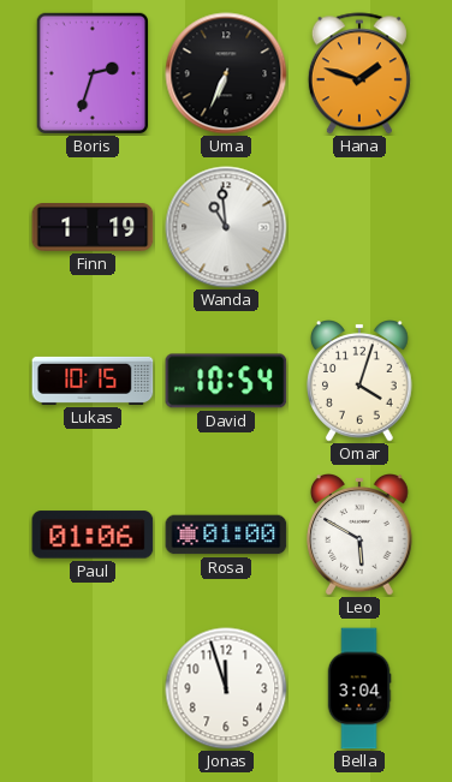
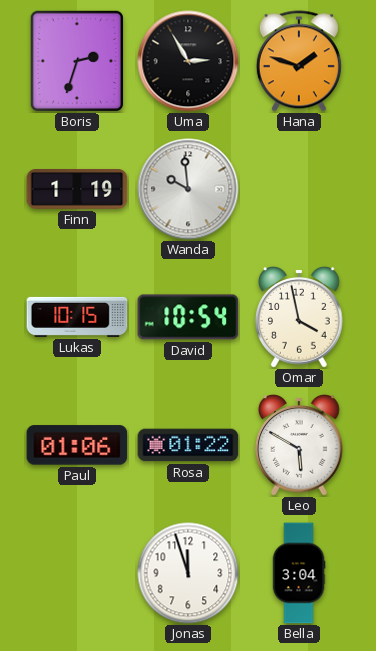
Uma: 6:34 -> 2:55
Wanda: 10:59 -> 9:59
Omar: 4:03 -> 3:58
Rosa: 01:00 -> 01:22
